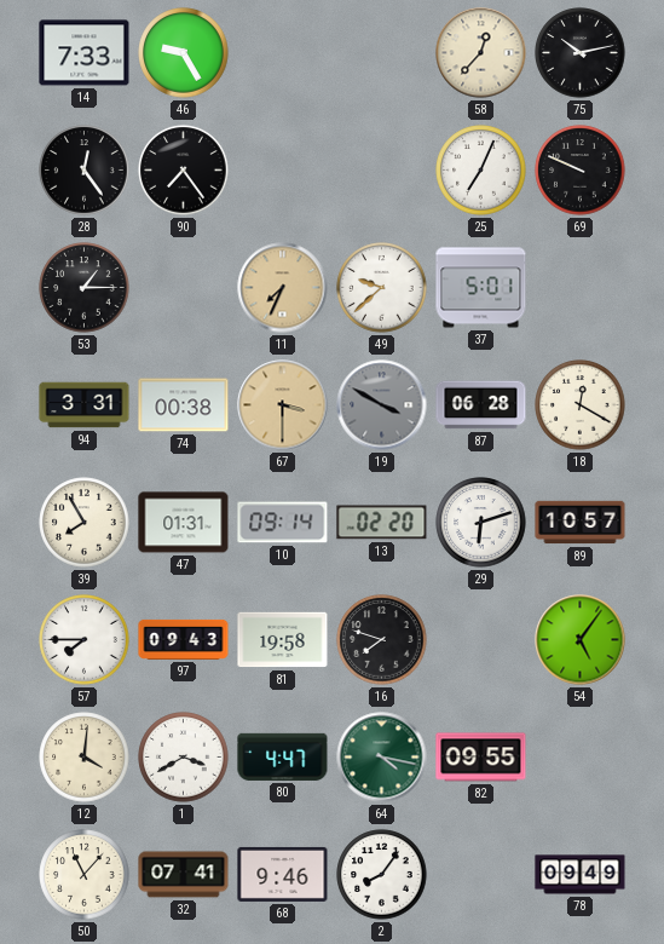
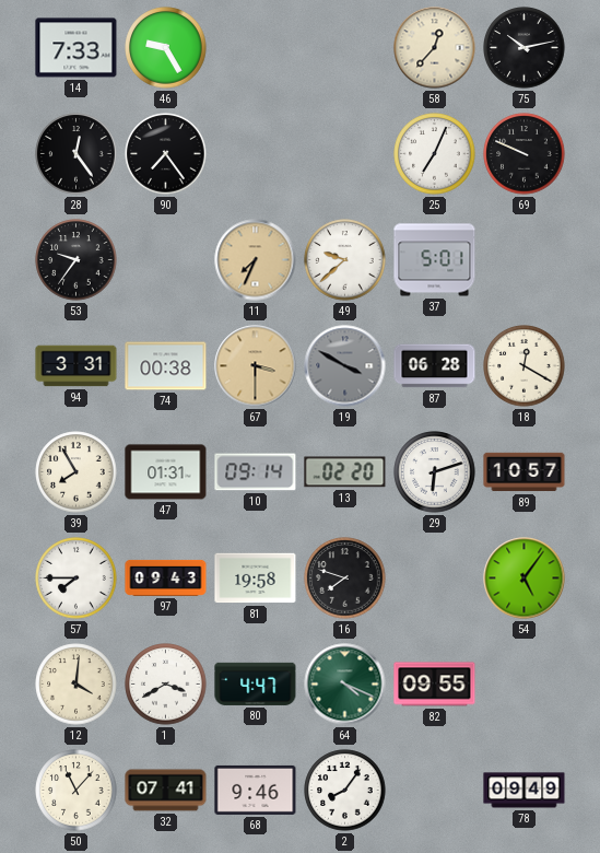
53: 1:15 -> 9:36
64: 4:17 -> 4:19
